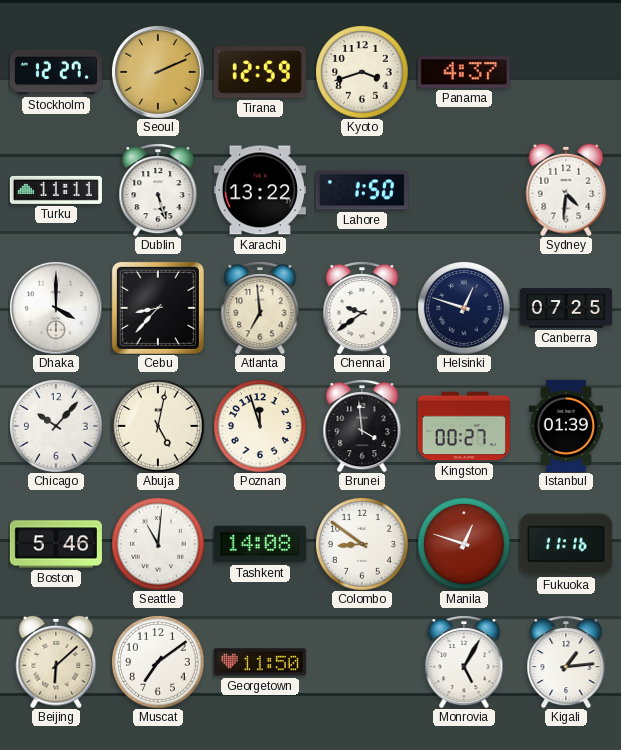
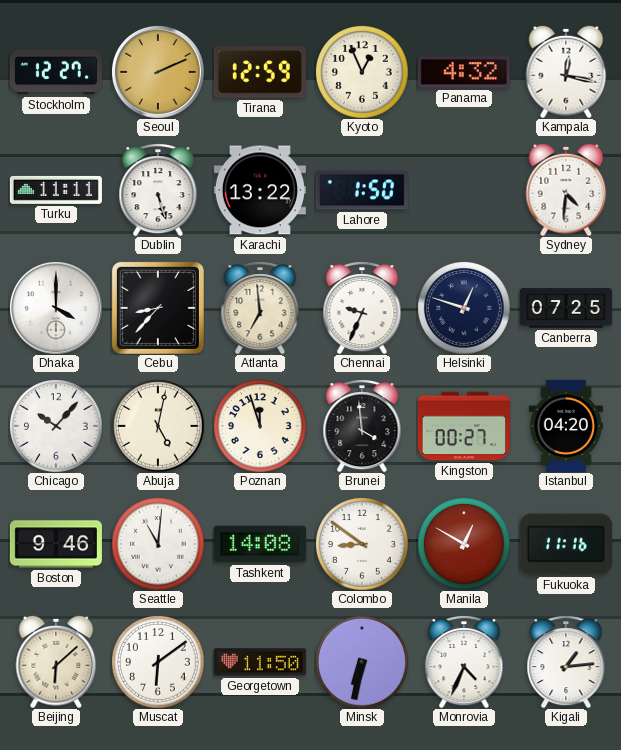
Kyoto: 3:42 -> 12:56
Panama: 4:37 -> 4:32
Kampala: none -> 12:17
Chennai: 9:39 -> 9:34
Istanbul: 01:39 -> 04:20
Boston: 5:46 -> 9:46
Manila: 12:48 -> 12:50
Muscat: 7:09 -> 6:09
Minsk: none -> 6:32
Monrovia: 5:05 -> 4:34
